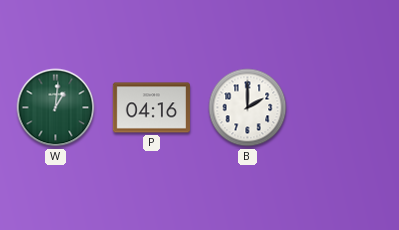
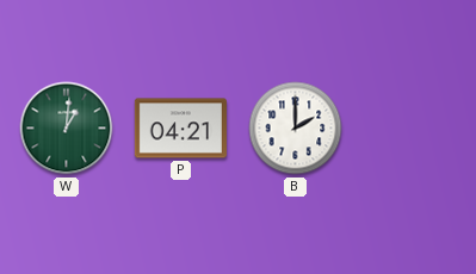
P: 04:16 -> 04:21
